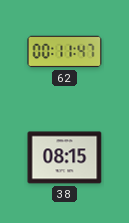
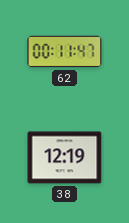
38: 08:15 -> 12:19
